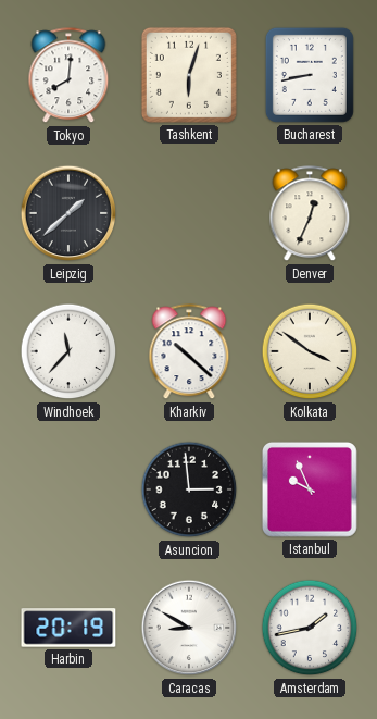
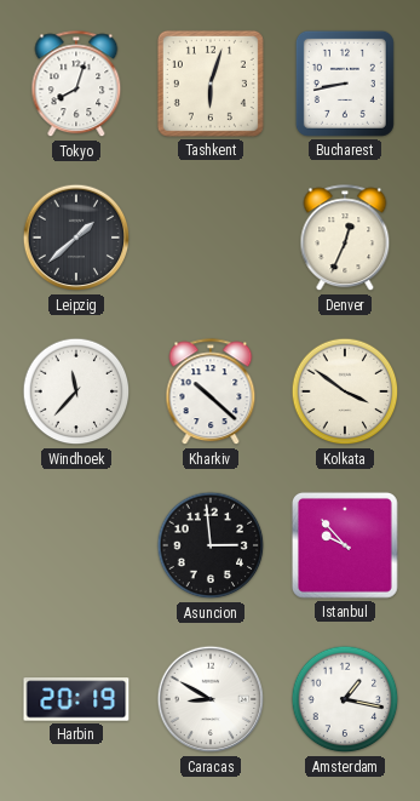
Tokyo: 8:01 -> 8:03
Istanbul: 9:56 -> 9:53
Amsterdam: 1:43 -> 1:17
